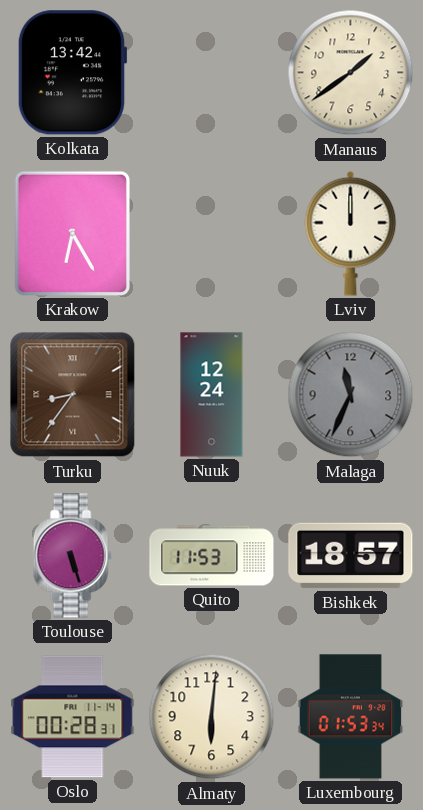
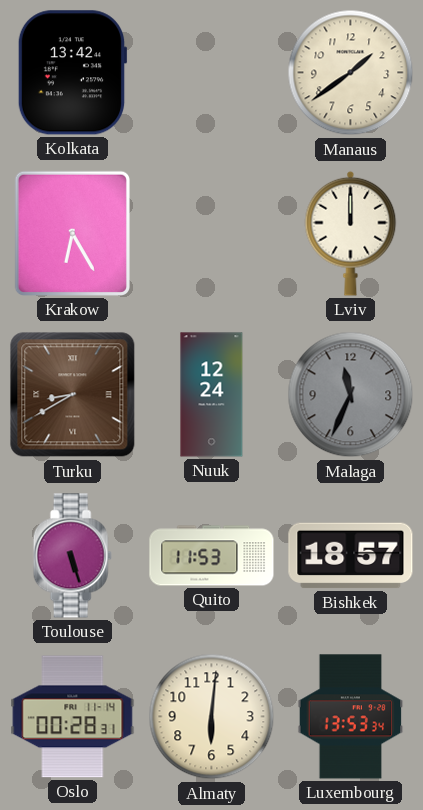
Turku: 8:36 -> 8:40
Luxembourg: 01:53 -> 13:53
